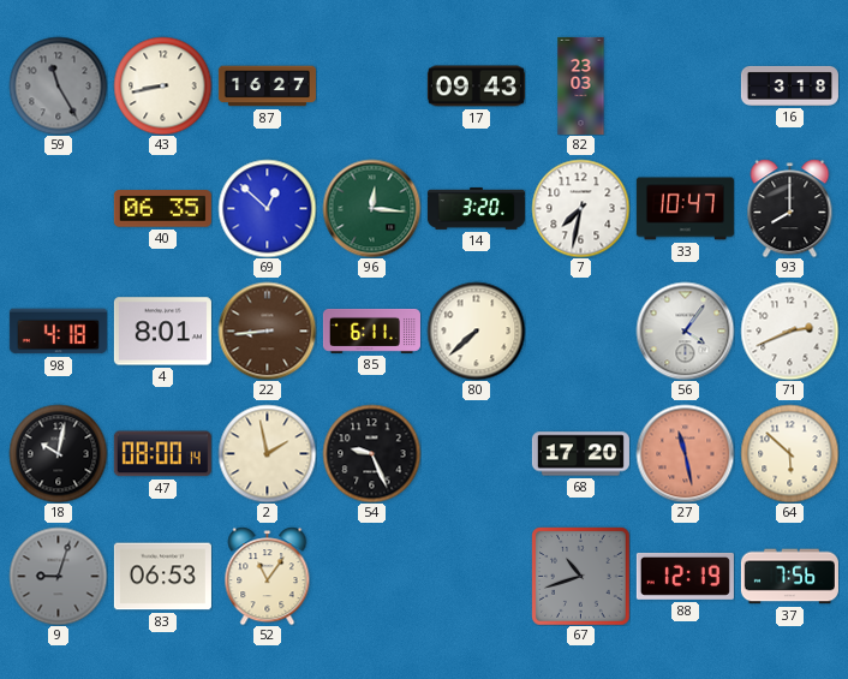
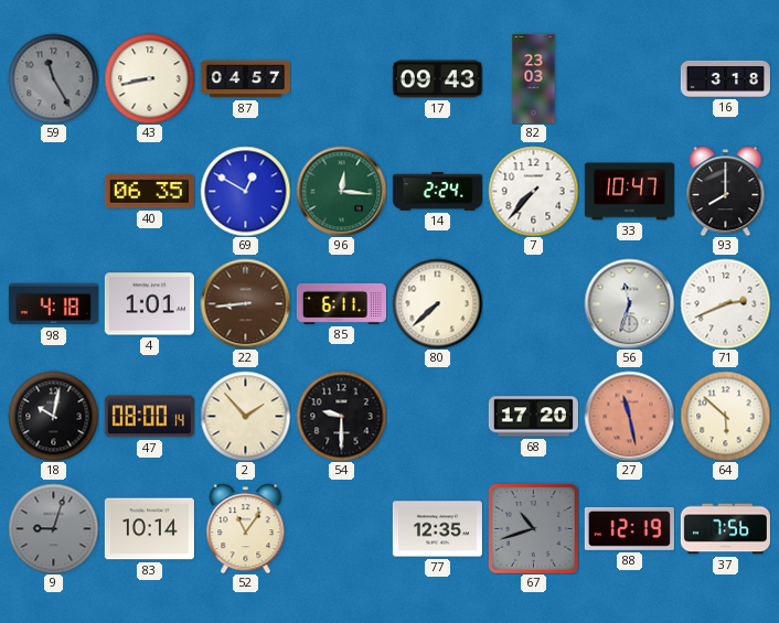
87: 16:27 -> 04:57
69: 12:52 -> 12:50
14: 3:20 -> 2:24
7: 7:32 -> 7:37
4: 8:01 -> 1:01
56: 4:06 -> 11:33
2: 1:58 -> 1:53
54: 9:26 -> 9:30
83: 06:53 -> 10:14
77: none -> 12:35
